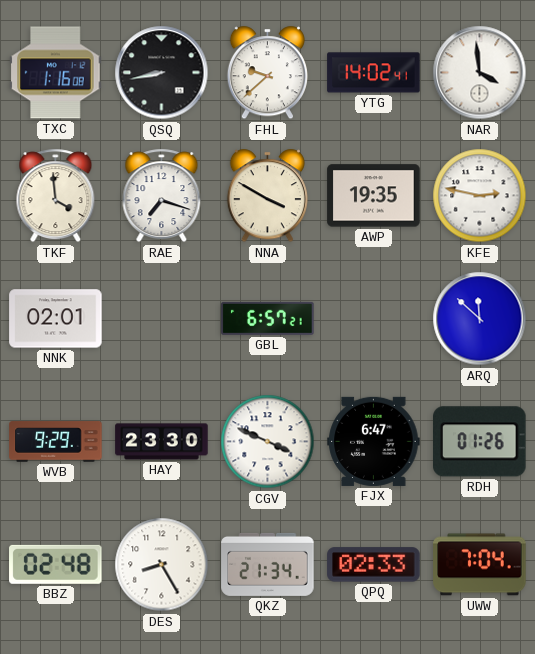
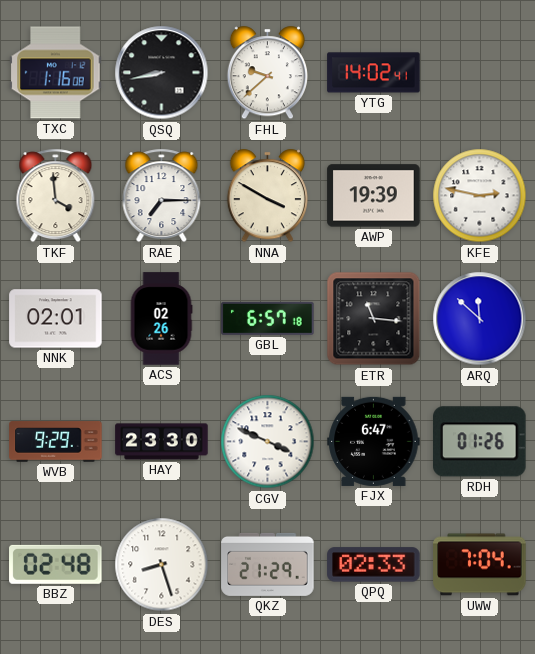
NAR: 3:59 -> none
RAE: 7:18 -> 7:15
AWP: 19:35 -> 19:39
ACS: none -> 02:26
GBL: 6:57:21 -> 6:57:18
ETR: none -> 11:16
DES: 8:25 -> 8:27
QKZ: 21:34 -> 21:29
